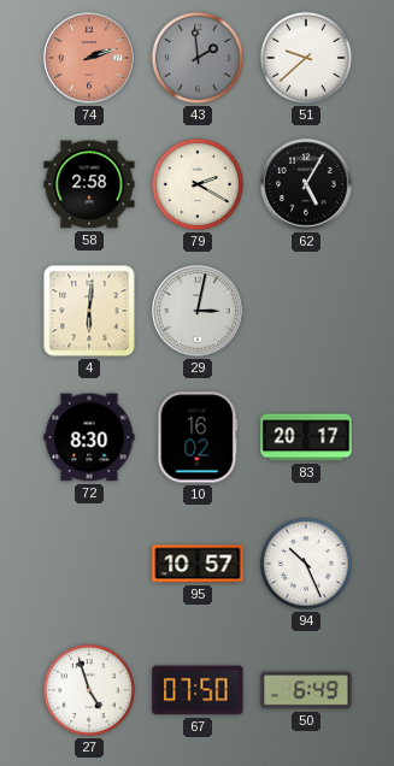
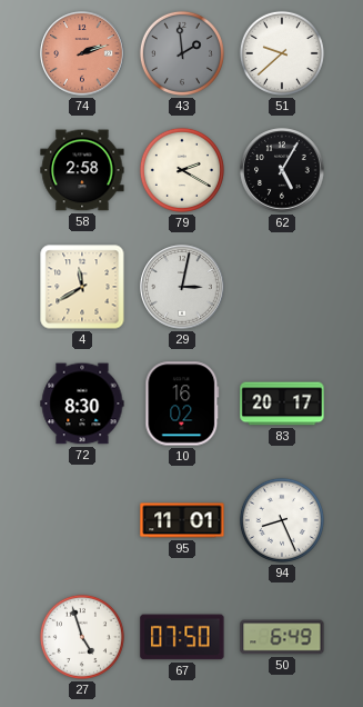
4: 6:01 -> 11:40
95: 10:57 -> 11:01
94: 10:26 -> 8:26
